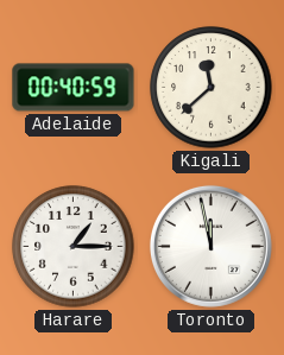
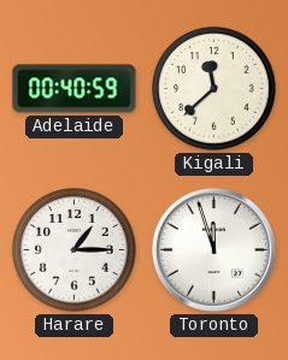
Toronto: 11:58 -> 11:57
